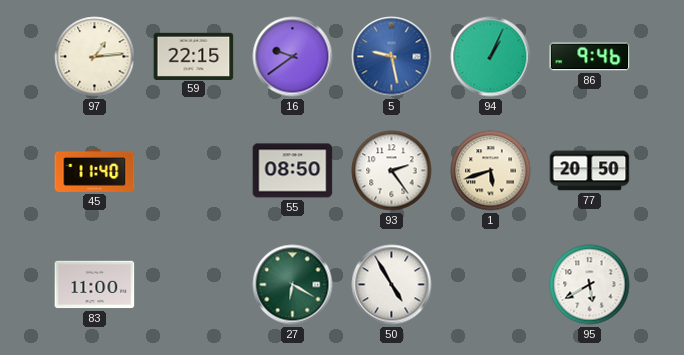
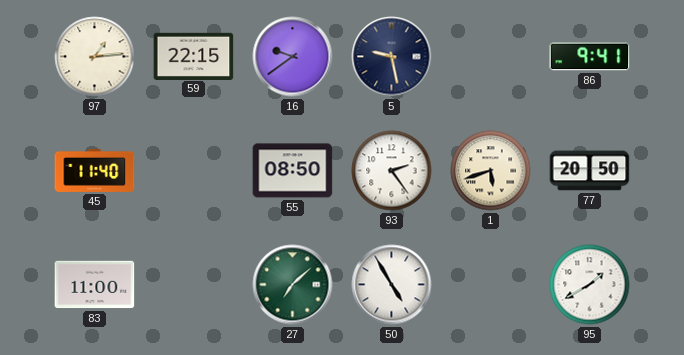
5 dial: blue -> navy
94: 1:04 -> none
86: 9:46 -> 9:41
27: 6:20 -> 7:08
95: 5:40 -> 1:40
